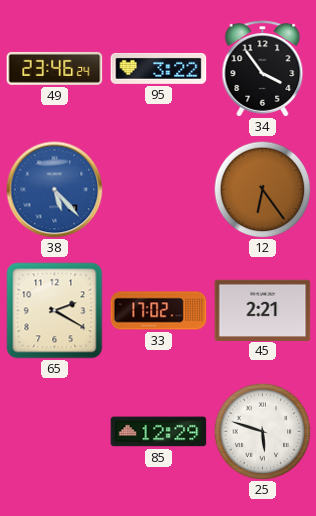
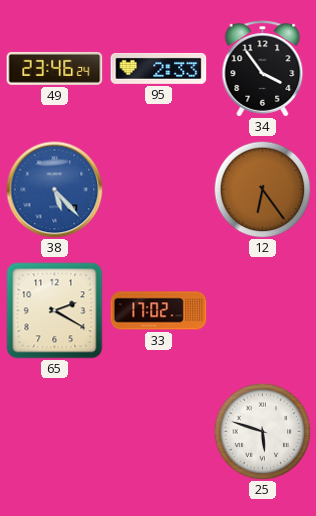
95: 3:22 -> 2:33
45: 2:21 -> none
85: 12:29 -> none
